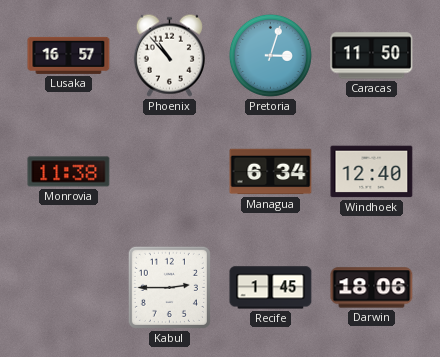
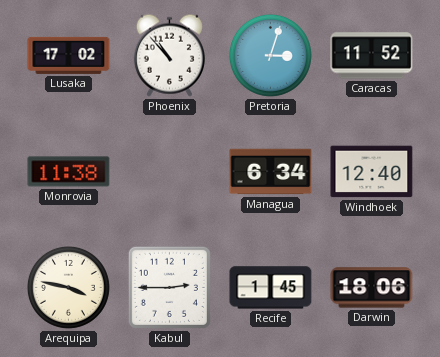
Lusaka: 16:57 -> 17:02
Caracas: 11:50 -> 11:52
Arequipa: none -> 3:47
